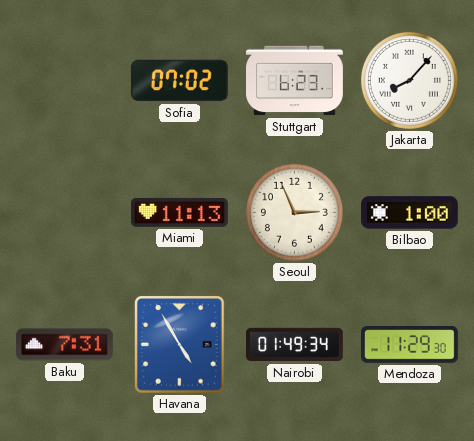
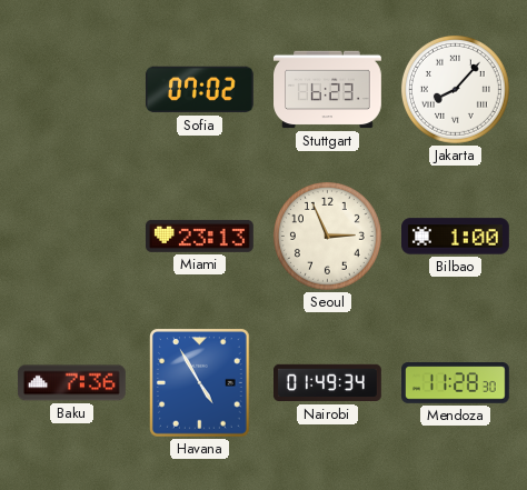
Miami: 11:13 -> 23:13
Baku: 7:31 -> 7:36
Mendoza: 11:29 -> 11:28
